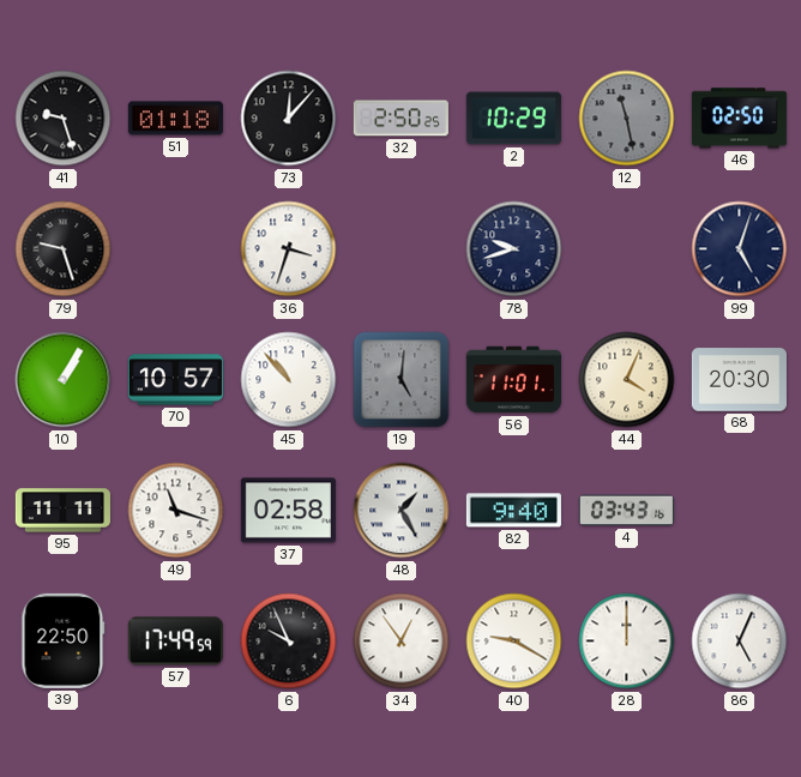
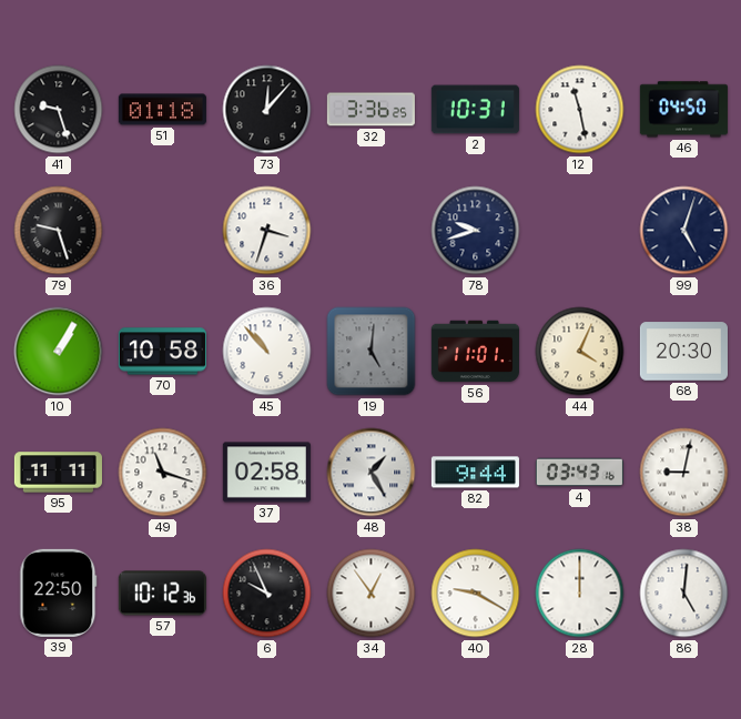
32: 2:50 -> 3:36
2: 10:29 -> 10:31
12 dial: grey -> white
46: 02:50 -> 04:50
70: 10:57 -> 10:58
82: 9:40 -> 9:44
38: none -> 9:02
57: 17:49 -> 10:12
86: 5:04 -> 5:01
